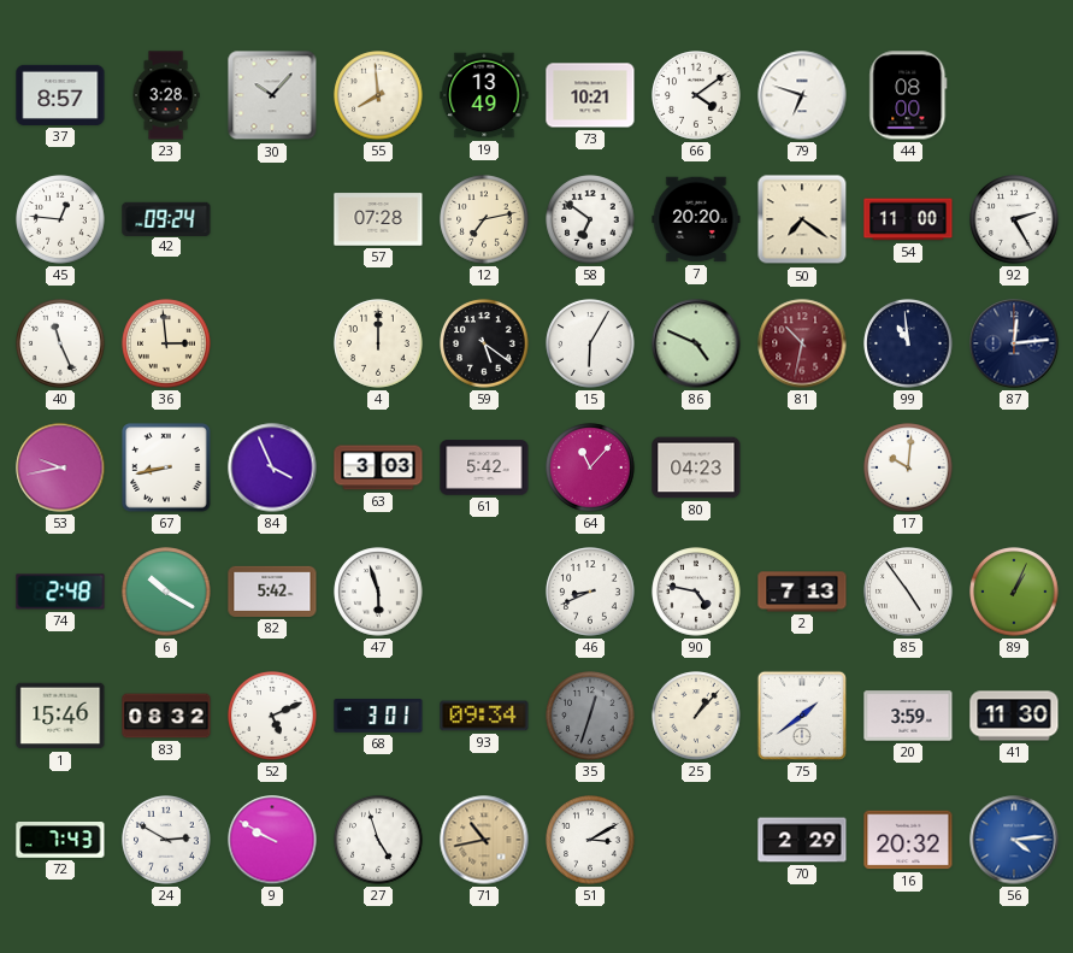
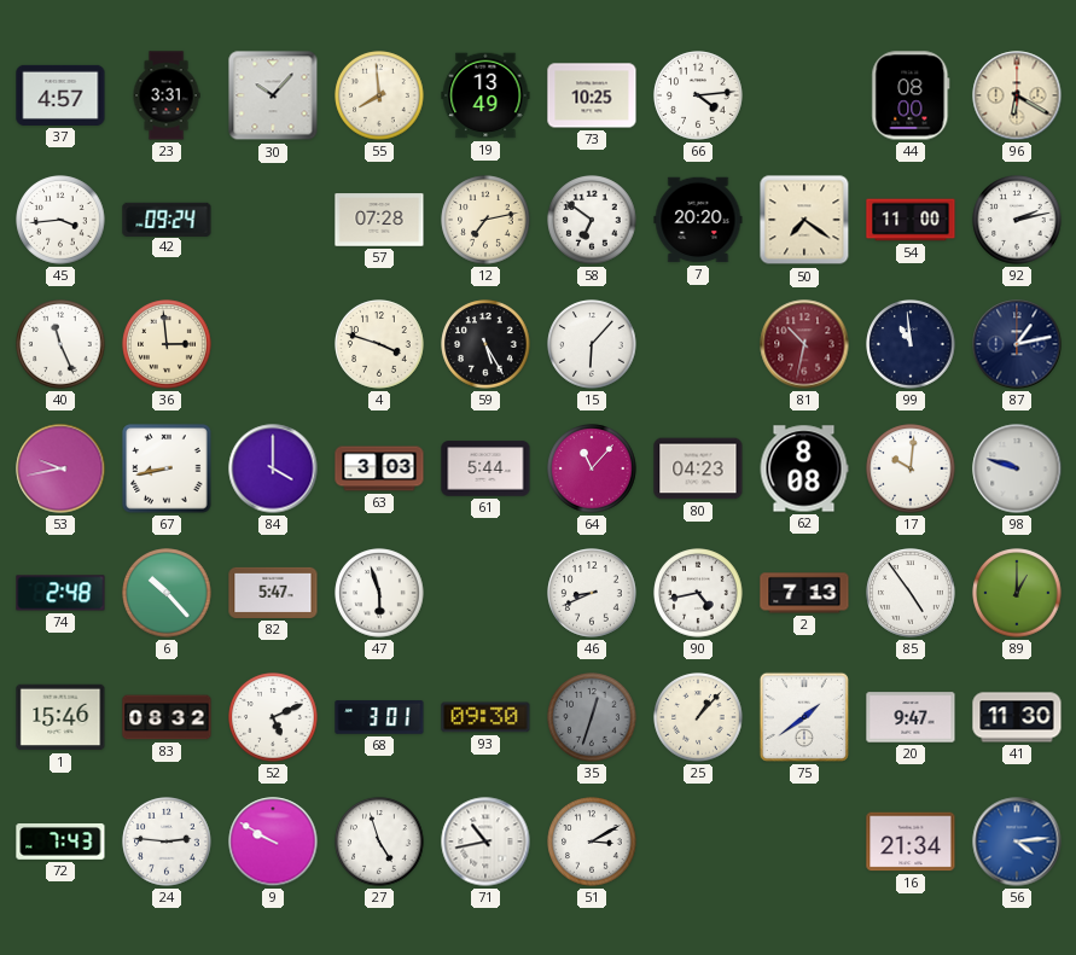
37: 8:57 -> 4:57
23: 3:28 -> 3:31
73: 10:21 -> 10:25
66: 4:09 -> 4:14
79: 6:48 -> none
96: none -> 6:20
45: 12:46 -> 3:44
92: 2:25 -> 2:13
4: 12:00 -> 3:48
59: 5:21 -> 5:25
15: 6:05 -> 6:07
86: 4:49 -> none
87: 12:14 -> 1:13
84: 3:56 -> 4:00
61: 5:42 -> 5:44
62: none -> 8:08
98: none -> 9:48
6: 10:20 -> 10:23
82: 5:42 -> 5:47
90: 4:47 -> 4:43
89: 1:04 -> 1:00
93: 09:34 -> 09:30
20: 3:59 -> 9:47
24: 2:50 -> 2:46
71 dial: champagne -> white
70: 2:29 -> none
16: 20:32 -> 21:34
